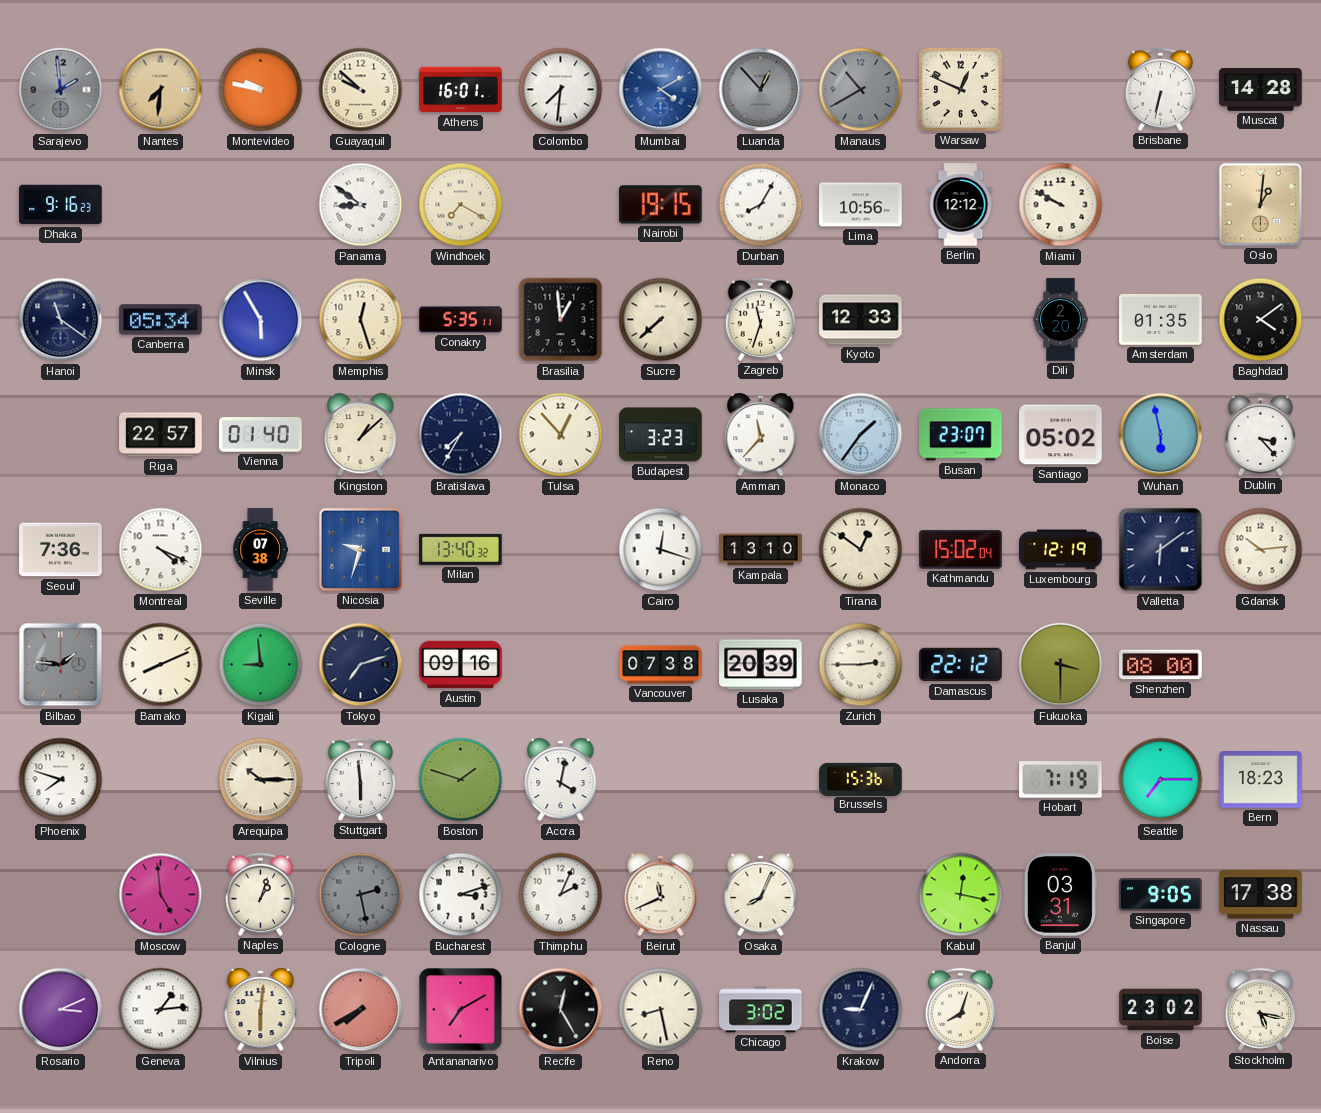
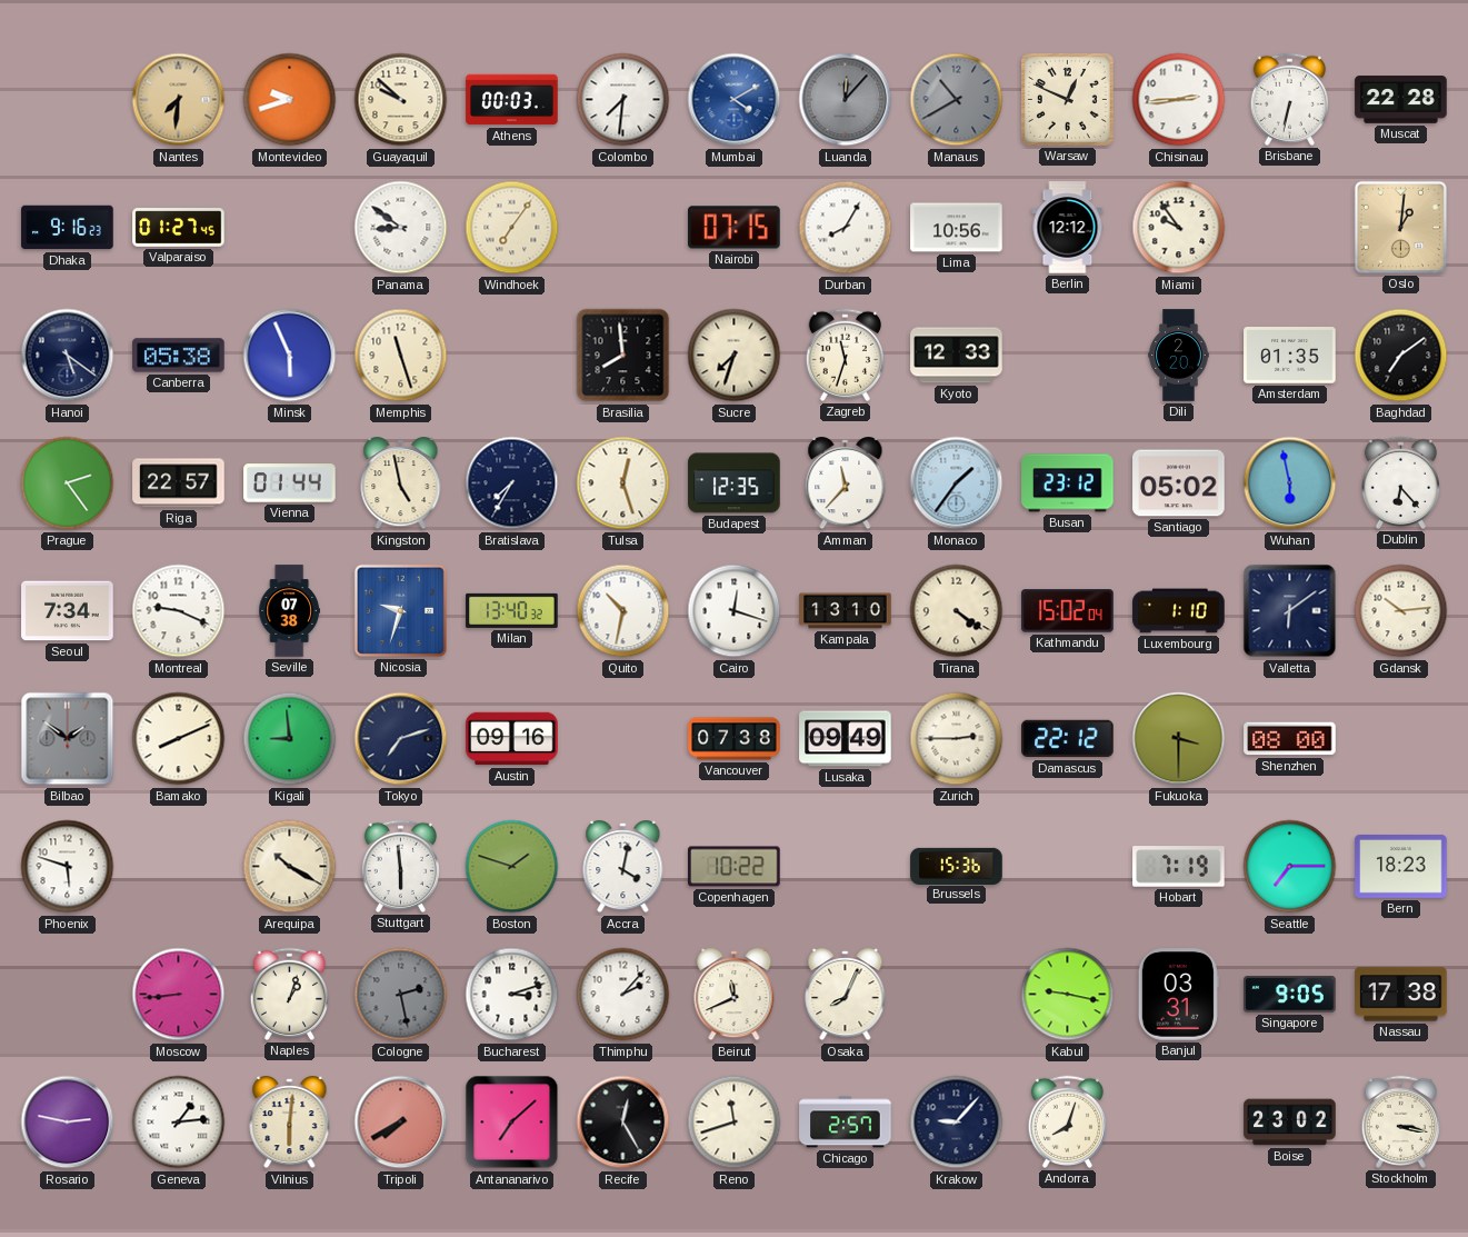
Sarajevo: 1:59 -> none
Montevideo: 9:47 -> 9:42
Athens: 16:01 -> 00:03
Luanda: 12:53 -> 12:07
Chisinau: none -> 2:44
Muscat: 14:28 -> 22:28
Valparaiso: none -> 01:27
Windhoek: 7:20 -> 7:06
Nairobi: 19:15 -> 07:15
Miami: 9:50 -> 9:54
Hanoi: 11:21 -> 5:21
Canberra: 05:34 -> 05:38
Minsk: 5:55 -> 5:56
Memphis: 12:27 -> 11:27
Conakry: 5:35 -> none
Brasilia: 12:59 -> 7:59
Sucre: 7:38 -> 7:33
Baghdad: 4:09 -> 7:09
Prague: none -> 2:24
Vienna: 01:40 -> 01:44
Kingston: 1:08 -> 4:58
Tulsa: 12:53 -> 12:27
Budapest: 3:23 -> 12:35
Busan: 23:07 -> 23:12
Dublin: 3:23 -> 6:23
Seoul: 7:36 -> 7:34
Montreal: 4:19 -> 9:19
Quito: none -> 10:32
Tirana: 12:51 -> 4:21
Luxembourg: 12:19 -> 1:10
Bilbao: 1:46 -> 1:51
Lusaka: 20:39 -> 09:49
Phoenix: 7:48 -> 5:48
Arequipa: 10:15 -> 10:20
Copenhagen: none -> 10:22
Moscow: 4:59 -> 8:44
Thimphu: 2:04 -> 2:07
Kabul: 12:17 -> 9:17
Rosario: 3:11 -> 2:47
Antananarivo: 7:10 -> 7:08
Reno: 8:28 -> 11:42
Chicago: 3:02 -> 2:57
Krakow: 9:04 -> 9:07
Stockholm: 5:17 -> 3:17
